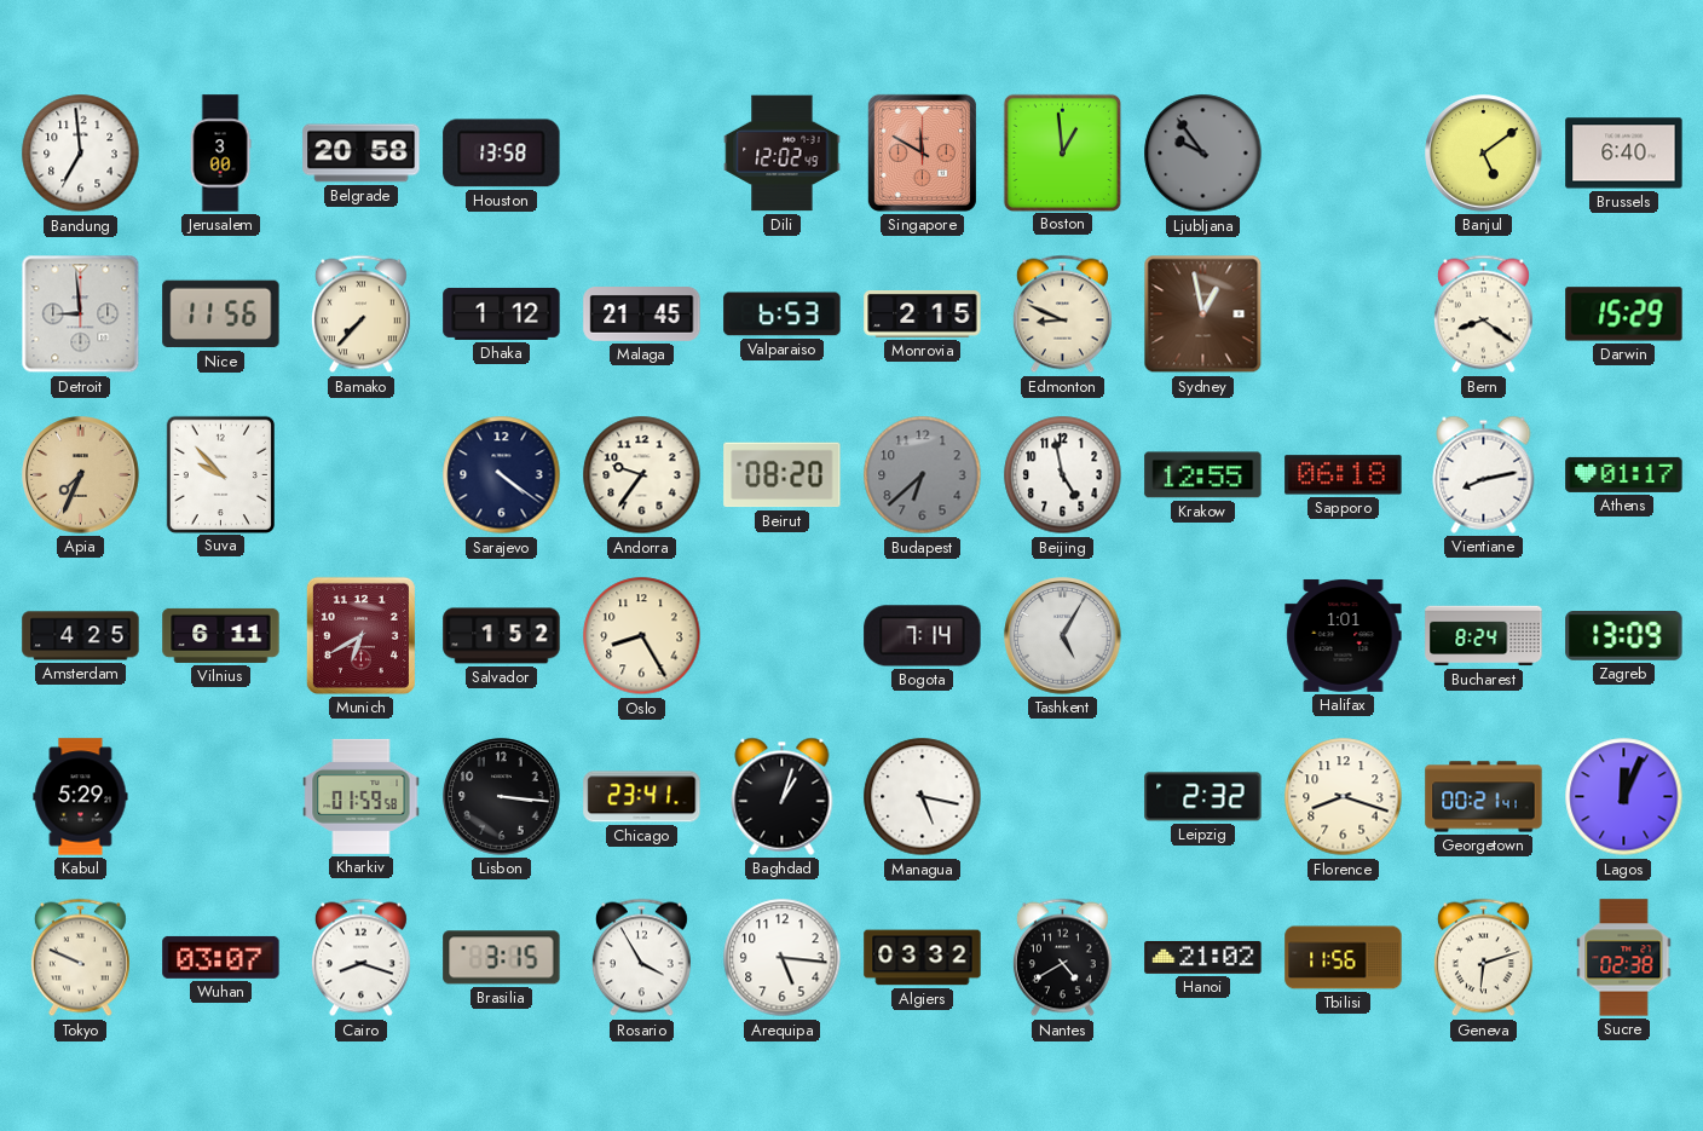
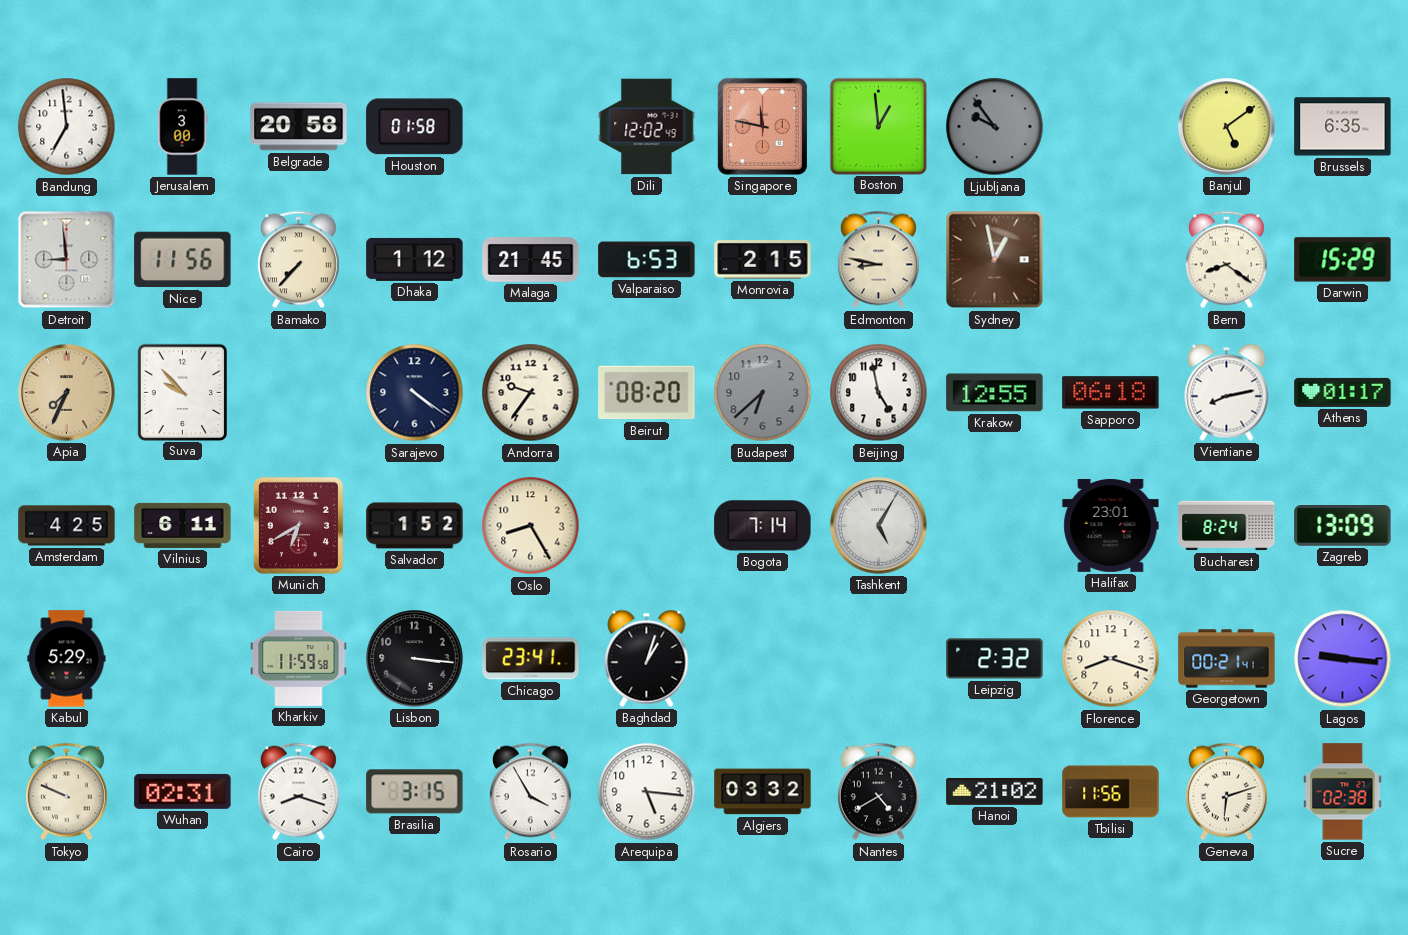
Houston: 13:58 -> 01:58
Singapore: 11:50 -> 11:47
Brussels: 6:40 -> 6:35
Edmonton: 8:49 -> 8:47
Halifax: 1:01 -> 23:01
Kharkiv: 01:59 -> 11:59
Managua: 5:17 -> none
Lagos: 12:04 -> 9:16
Wuhan: 03:07 -> 02:31
